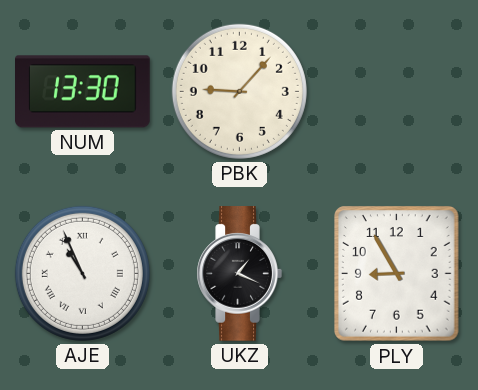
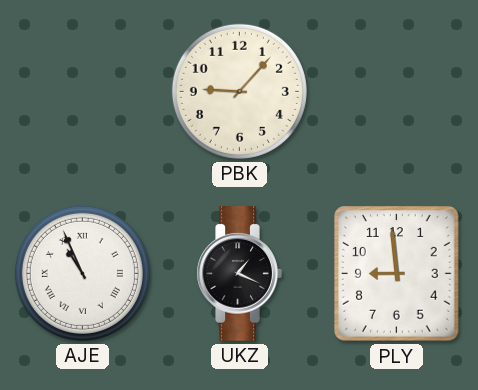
NUM: 13:30 -> none
PLY: 8:55 -> 8:59
